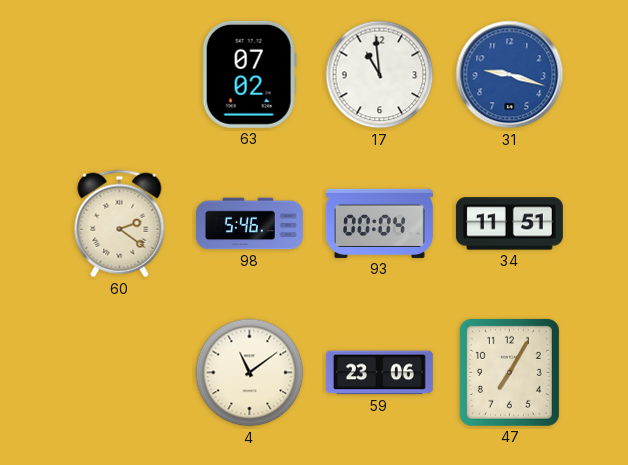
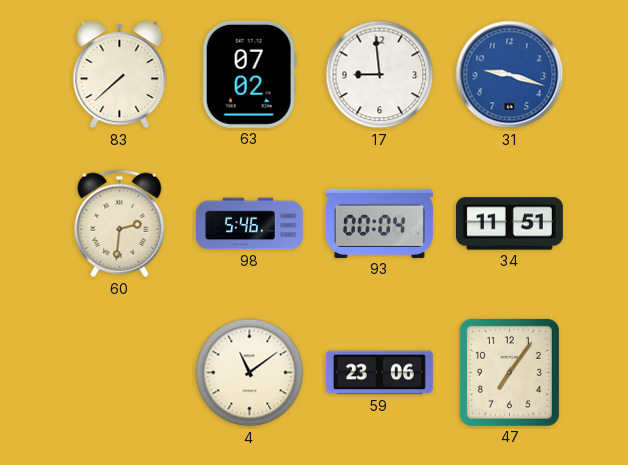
83: none -> 7:38
17: 10:59 -> 8:59
60: 2:21 -> 2:31
47: 7:05 -> 7:06
